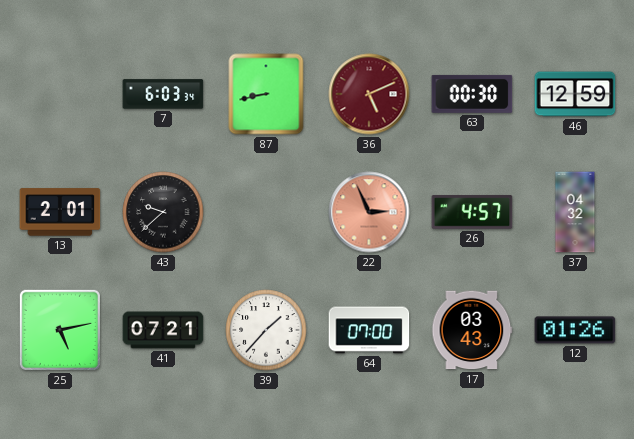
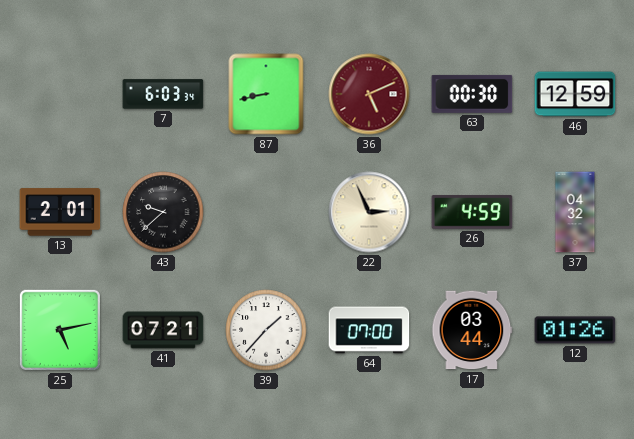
22 dial: salmon -> cream
26: 4:57 -> 4:59
17: 03:43 -> 03:44
